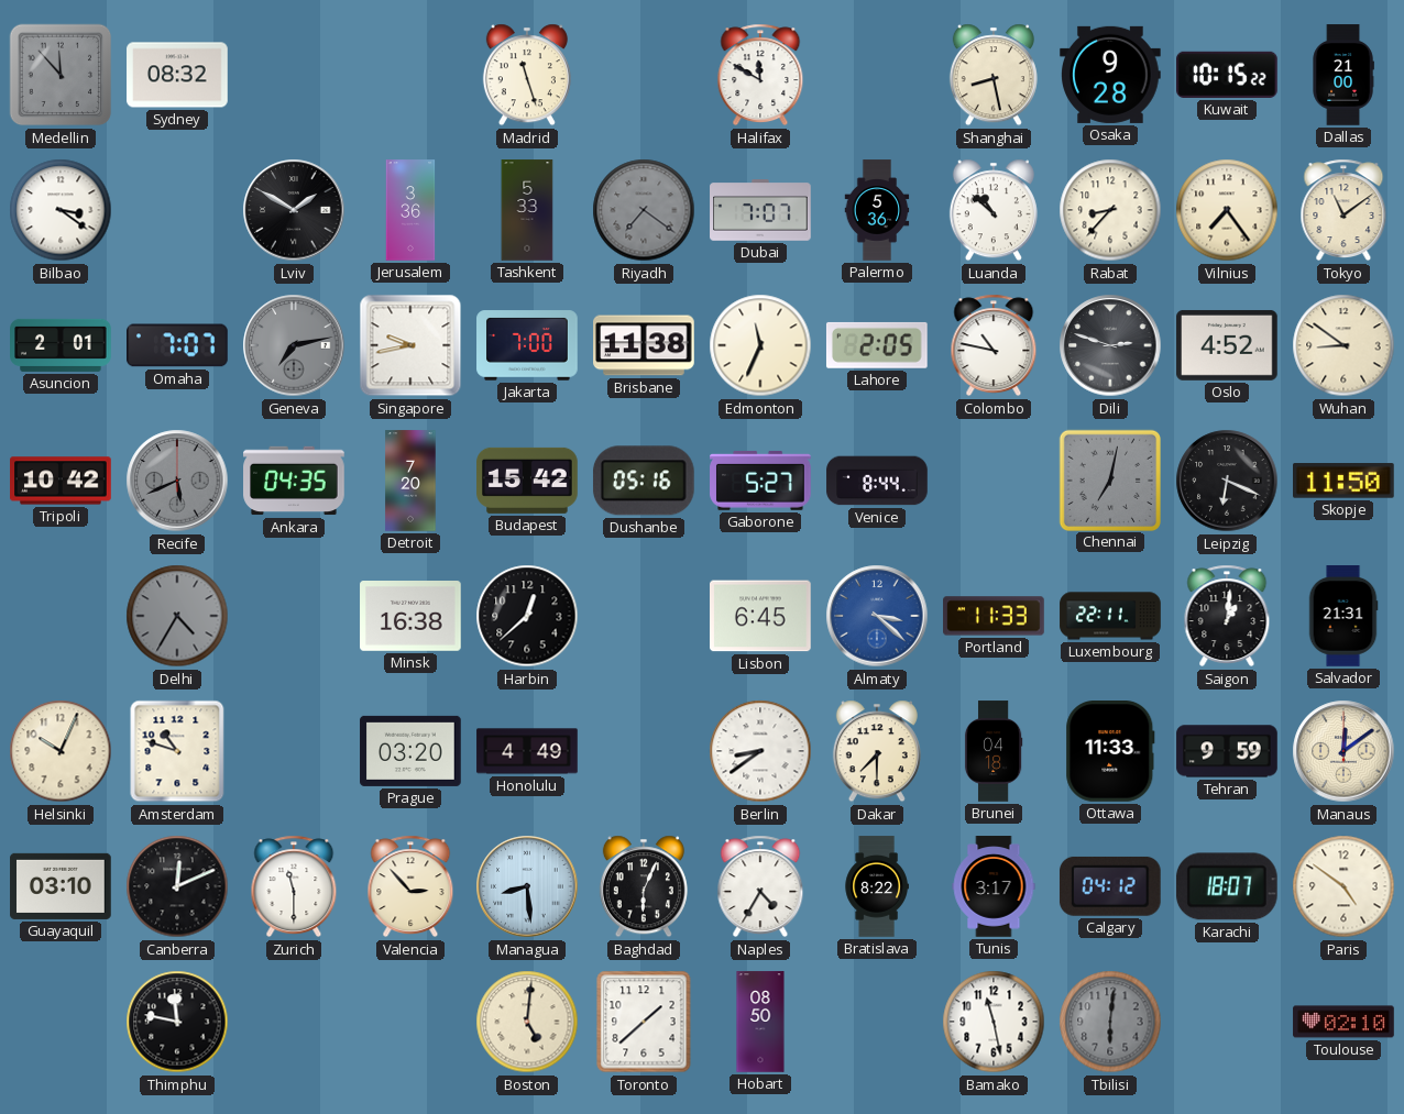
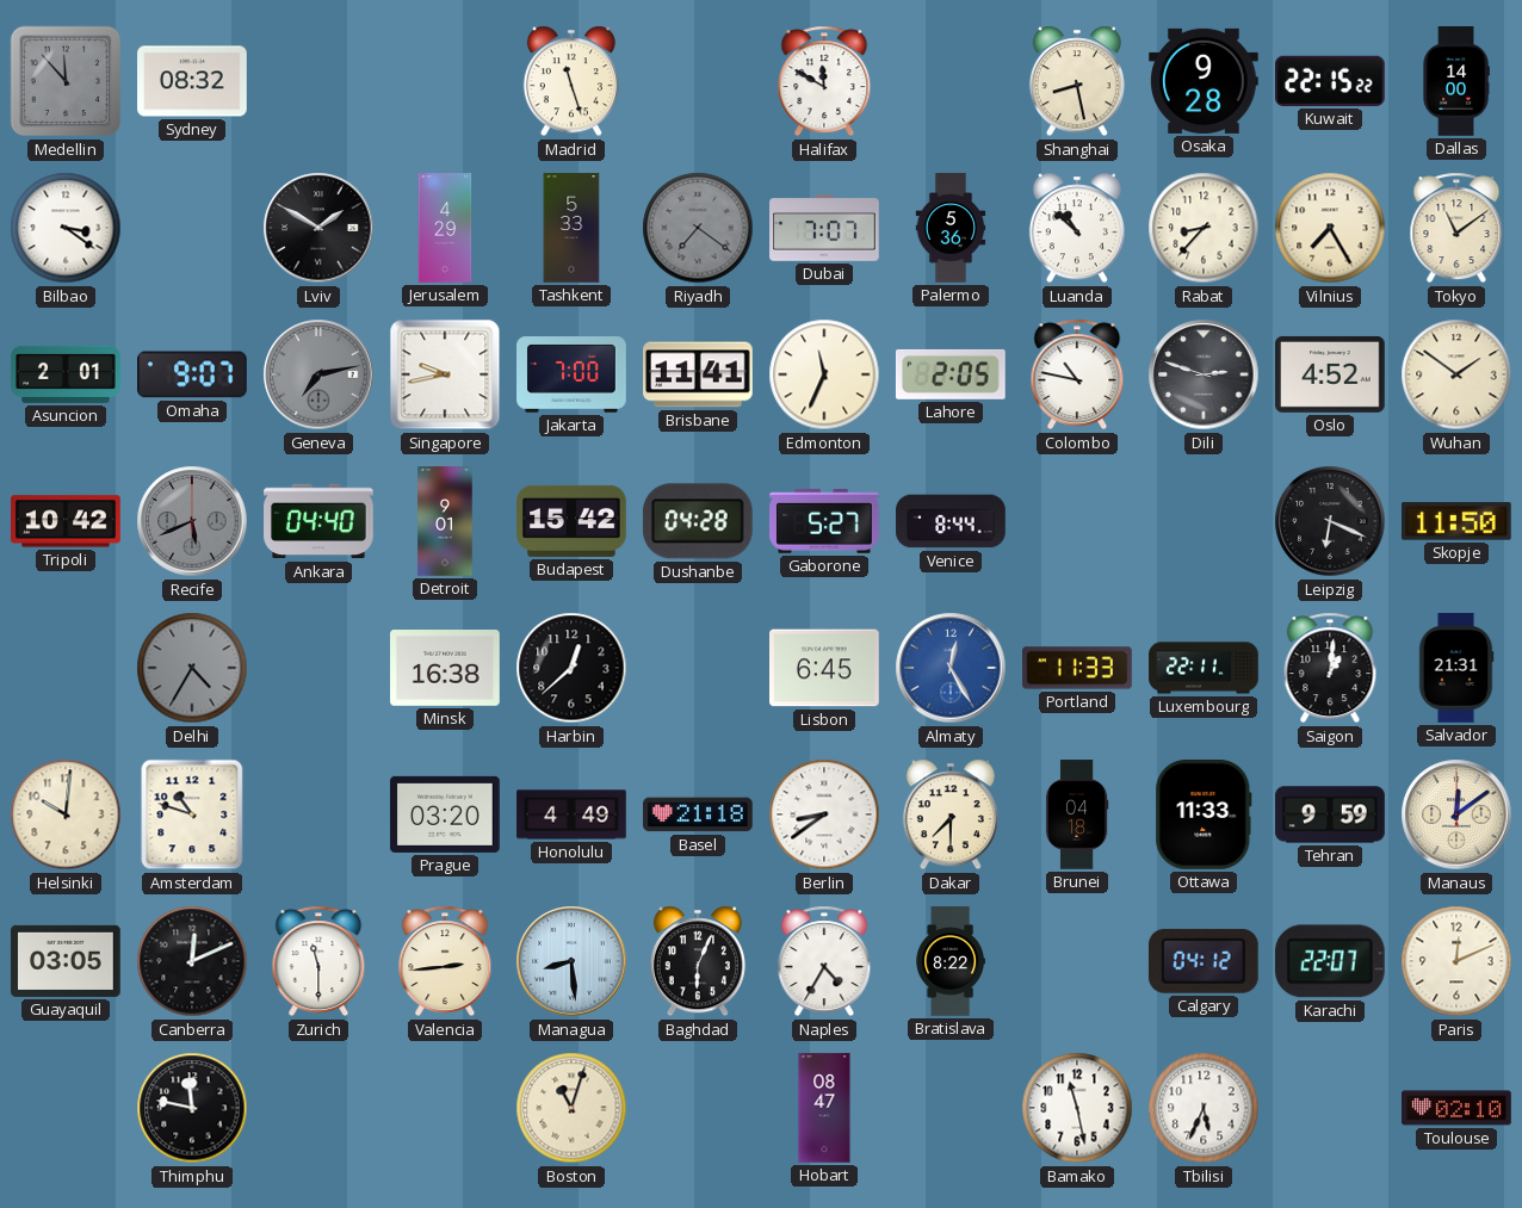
Kuwait: 10:15 -> 22:15
Dallas: 21:00 -> 14:00
Jerusalem: 3:36 -> 4:29
Vilnius: 7:24 -> 7:25
Omaha: 7:07 -> 9:07
Brisbane: 11:38 -> 11:41
Wuhan: 8:51 -> 1:51
Ankara: 04:35 -> 04:40
Detroit: 7:20 -> 9:01
Dushanbe: 05:16 -> 04:28
Chennai: 7:02 -> none
Almaty: 3:22 -> 12:25
Helsinki: 10:04 -> 10:01
Basel: none -> 21:18
Guayaquil: 03:10 -> 03:05
Valencia: 2:53 -> 2:44
Tunis: 3:17 -> none
Karachi: 18:07 -> 22:07
Paris: 4:51 -> 12:11
Boston: 5:01 -> 11:03
Toronto: 1:38 -> none
Hobart: 08:50 -> 08:47
Tbilisi: 6:01 -> 5:34
Tbilisi dial: grey -> white
